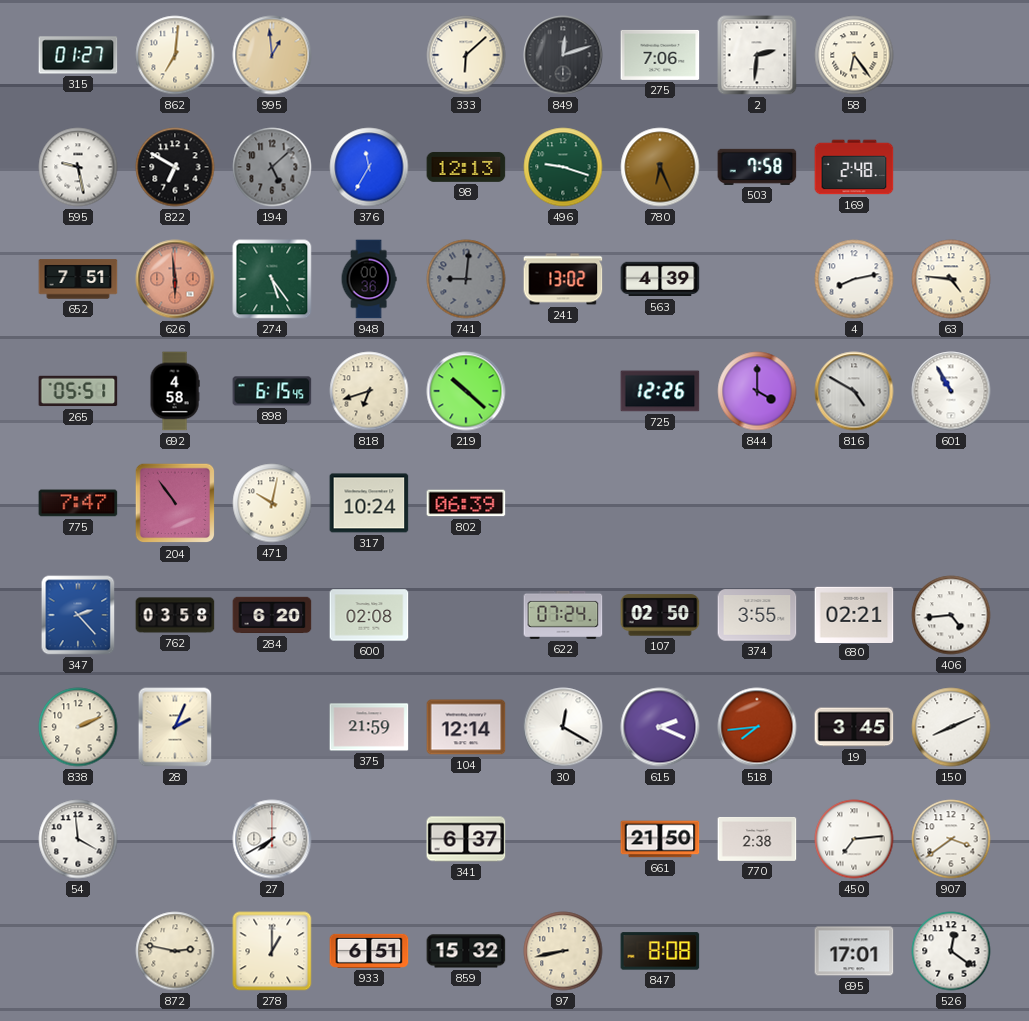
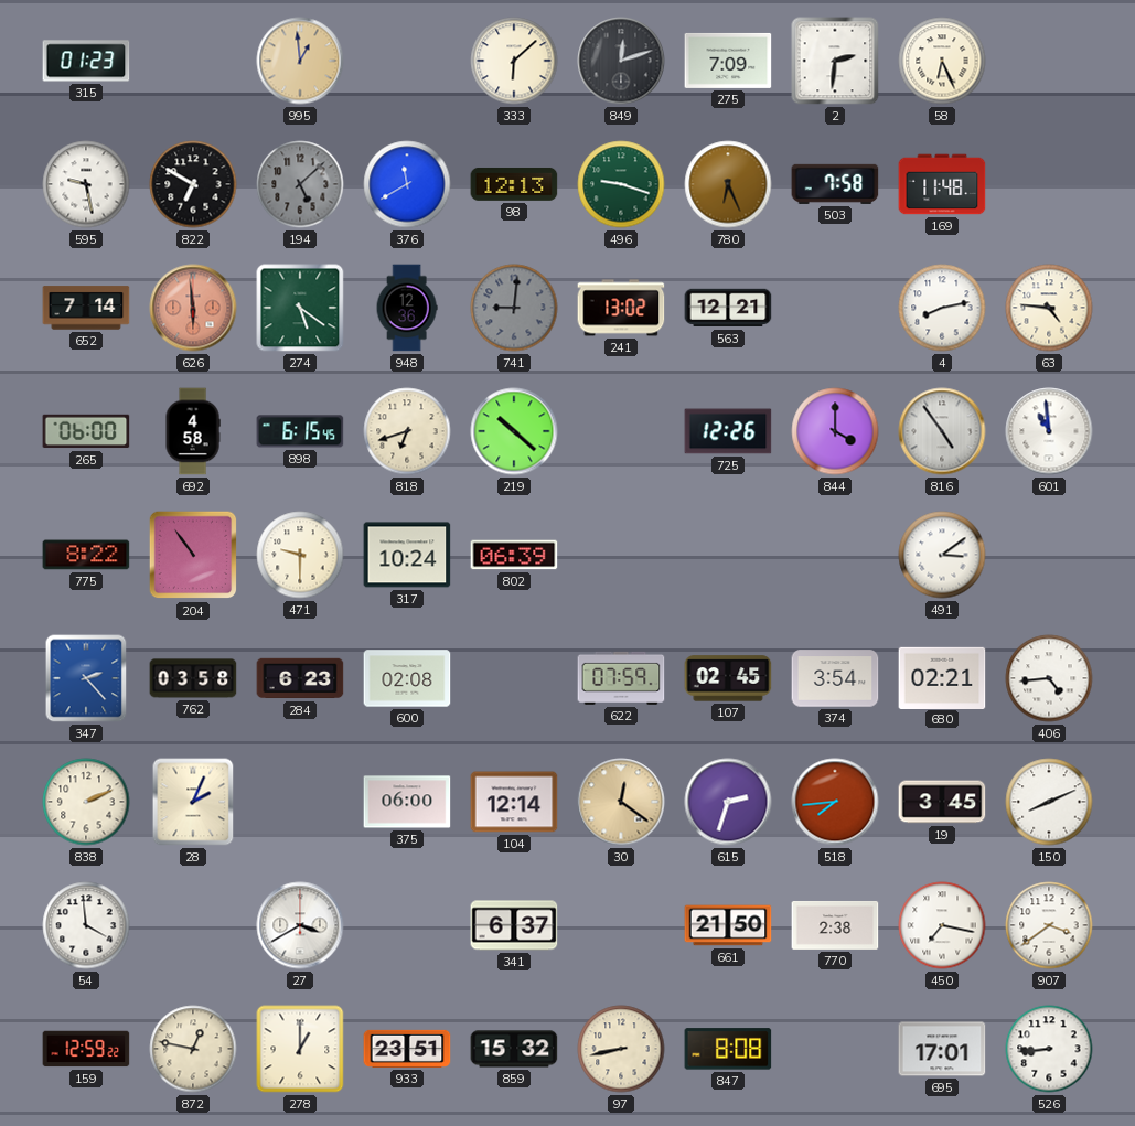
315: 01:27 -> 01:23
862: 7:01 -> none
275: 7:06 -> 7:09
58: 6:24 -> 6:26
376: 11:35 -> 11:40
169: 2:48 -> 11:48
652: 7:51 -> 7:14
274: 5:24 -> 5:21
948: 00:36 -> 12:36
563: 4:39 -> 12:21
265: 05:51 -> 06:00
816: 4:50 -> 4:54
601: 10:55 -> 10:59
775: 7:47 -> 8:22
471: 10:02 -> 9:30
491: none -> 3:09
284: 6:20 -> 6:23
622: 07:24 -> 07:59
107: 02:50 -> 02:45
374: 3:55 -> 3:54
375: 21:59 -> 06:00
30: 12:20 -> 12:21
30 dial: white -> champagne
615: 2:19 -> 2:33
27: 7:40 -> 3:40
450: 7:14 -> 7:17
159: none -> 12:59
872: 2:47 -> 12:47
933: 6:51 -> 23:51
526: 12:21 -> 8:44
